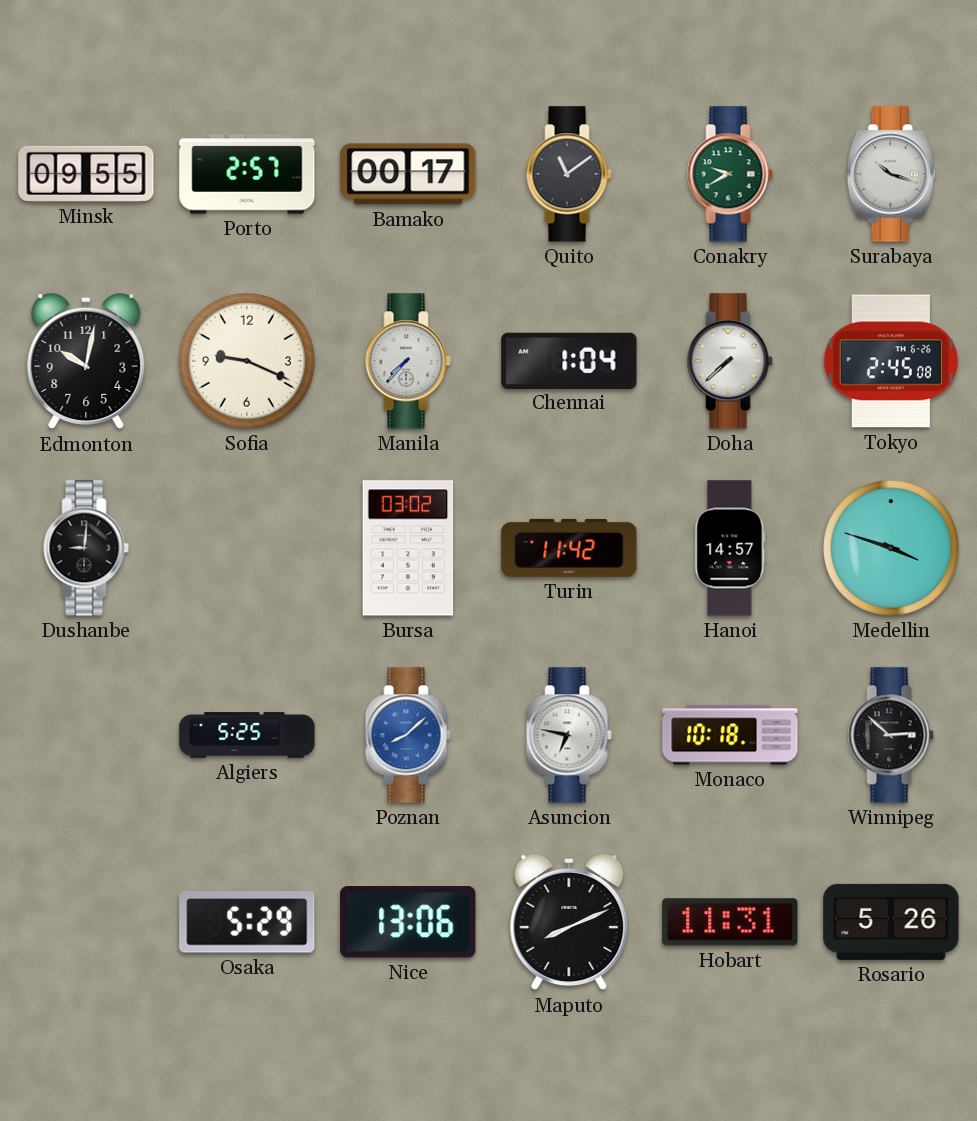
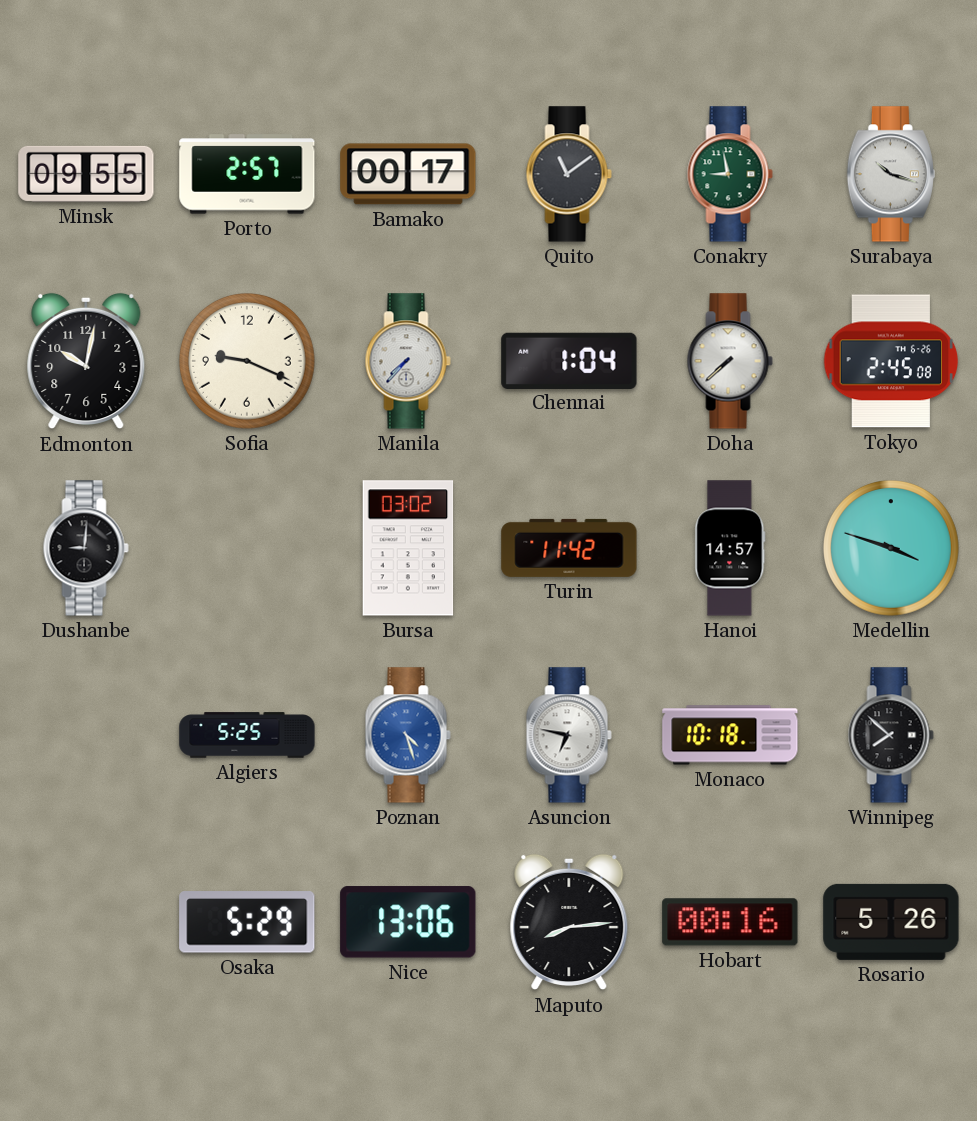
Conakry: 9:40 -> 8:58
Poznan: 8:08 -> 4:27
Winnipeg: 2:52 -> 7:52
Maputo: 8:11 -> 8:14
Hobart: 11:31 -> 00:16
